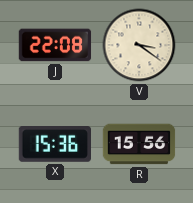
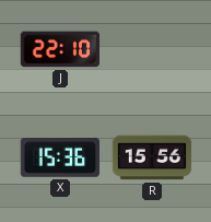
J: 22:08 -> 22:10
V: 3:21 -> none
